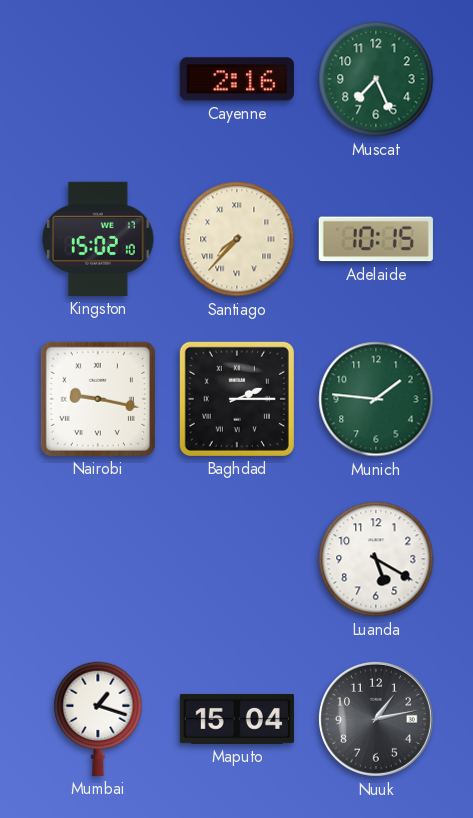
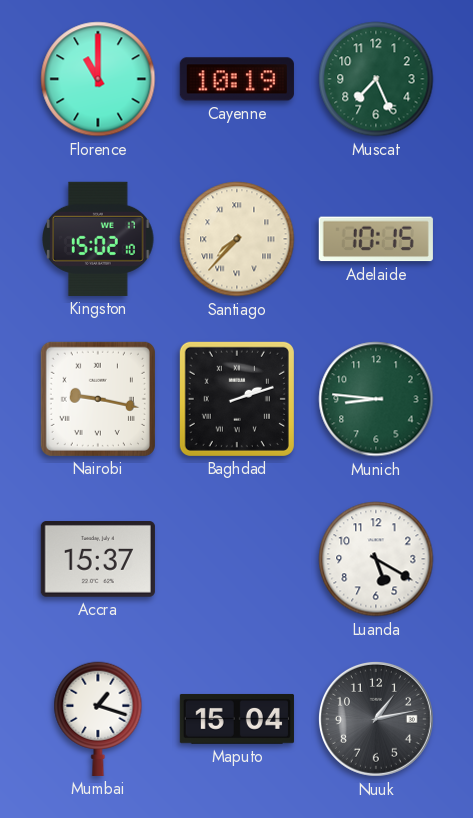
Florence: none -> 11:00
Cayenne: 2:16 -> 10:19
Baghdad: 2:15 -> 2:12
Munich: 1:46 -> 8:46
Accra: none -> 15:37
